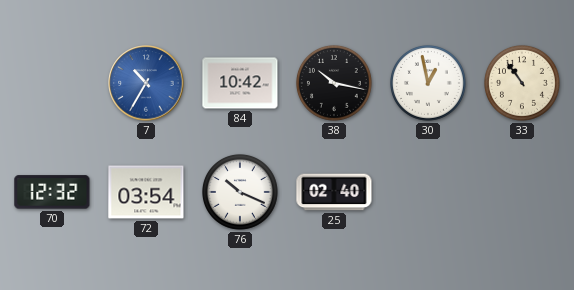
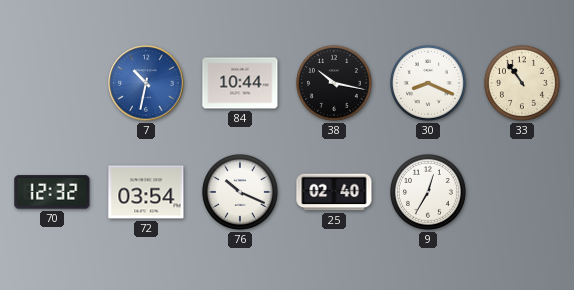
7: 10:35 -> 10:32
84: 10:42 -> 10:44
30: 12:58 -> 8:19
9: none -> 12:35
